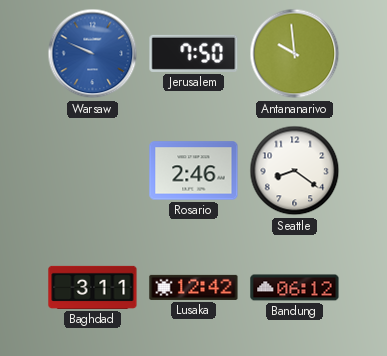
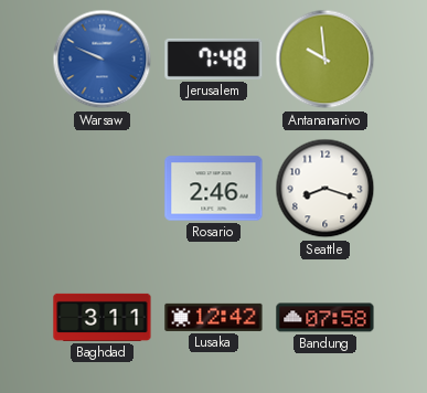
Jerusalem: 7:50 -> 7:48
Seattle: 8:21 -> 8:18
Bandung: 06:12 -> 07:58
